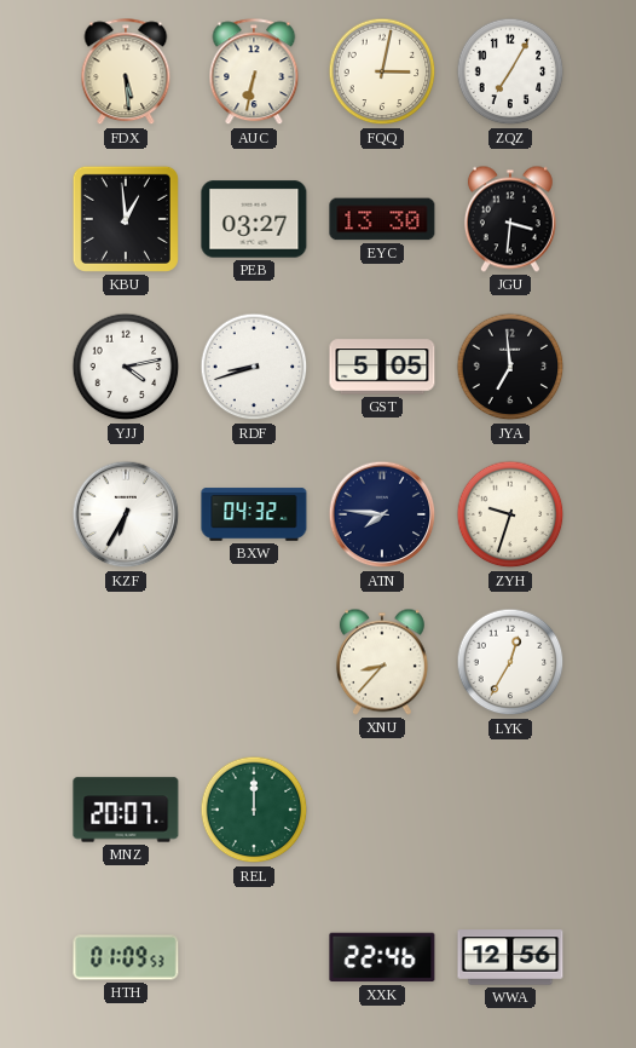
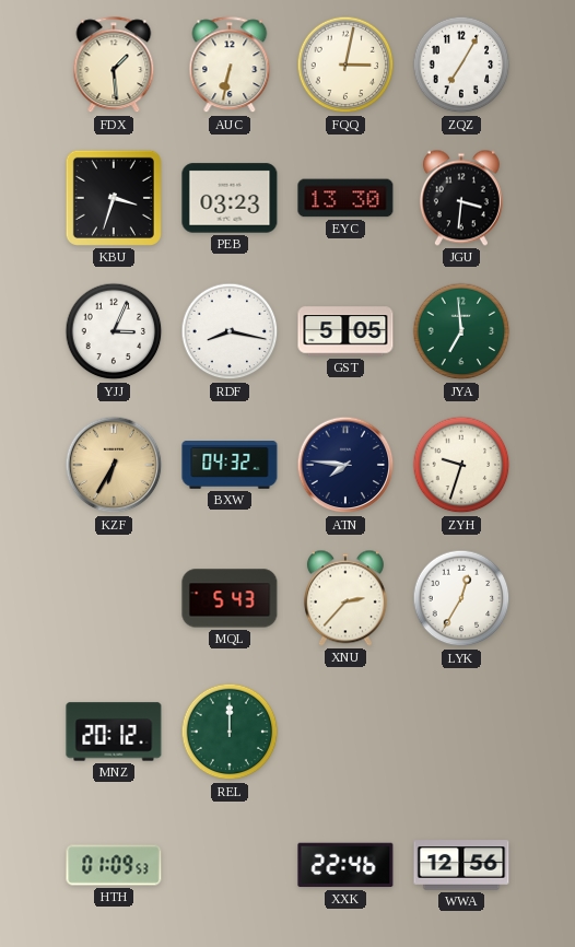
FDX: 5:29 -> 1:29
KBU: 12:59 -> 3:33
PEB: 03:27 -> 03:23
YJJ: 4:13 -> 3:04
RDF: 8:42 -> 8:17
JYA dial: black -> green
KZF dial: white -> champagne
MQL: none -> 5:43
XNU: 8:37 -> 2:37
MNZ: 20:07 -> 20:12
